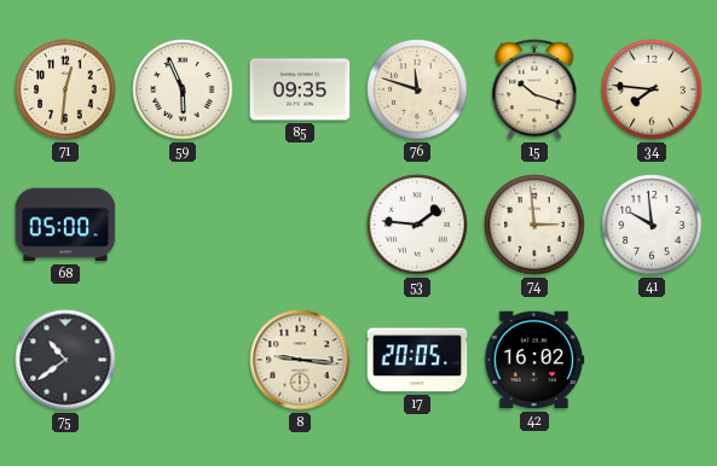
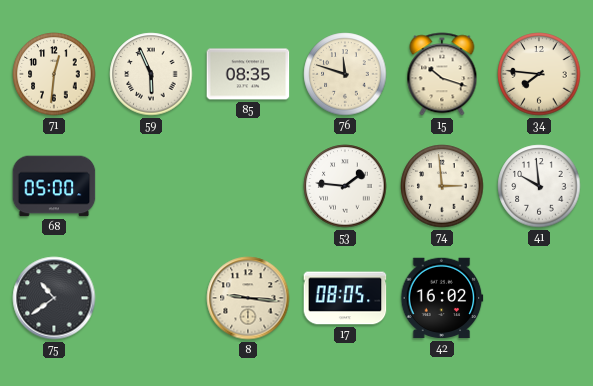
85: 09:35 -> 08:35
17: 20:05 -> 08:05
